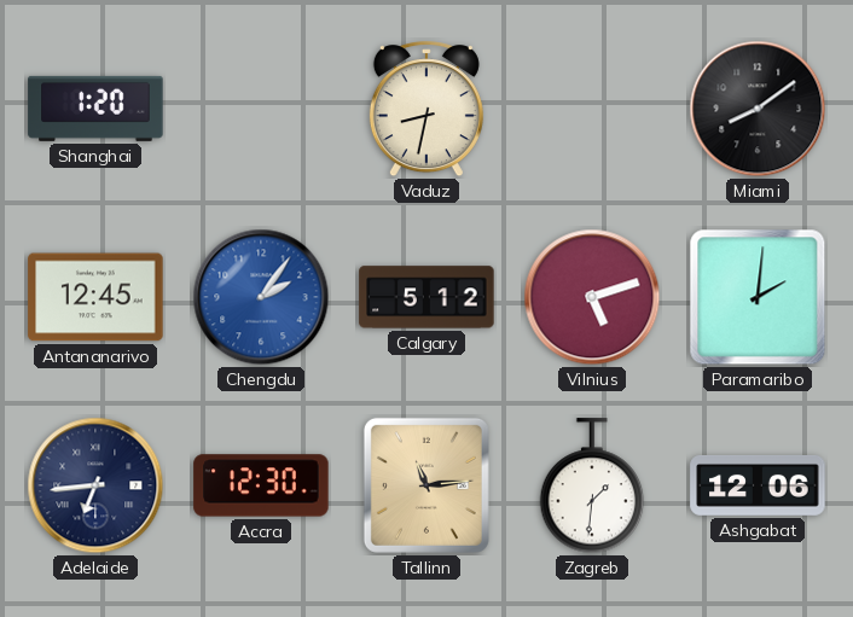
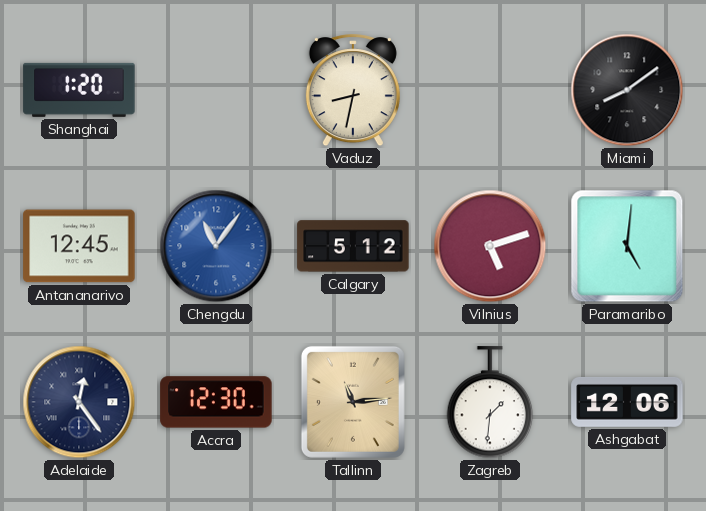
Chengdu: 2:06 -> 11:06
Paramaribo: 2:01 -> 5:01
Adelaide: 6:44 -> 12:24
